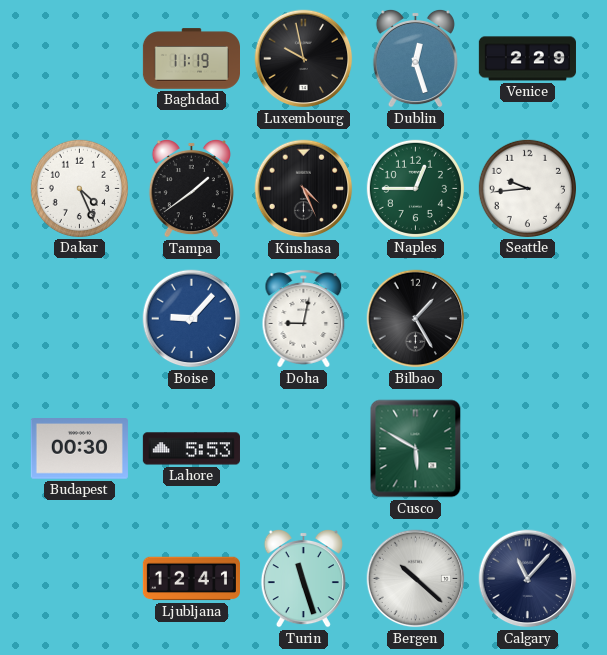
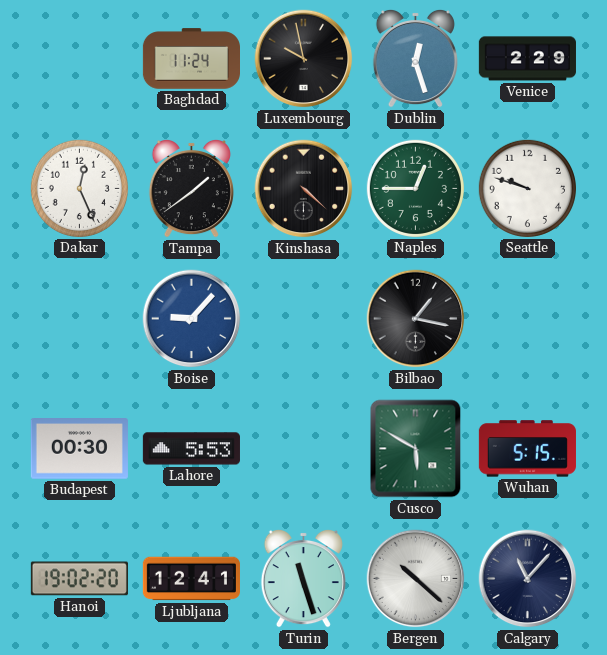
Baghdad: 11:19 -> 11:24
Dakar: 4:26 -> 12:26
Kinshasa: 4:26 -> 4:22
Seattle: 9:44 -> 9:48
Doha: 9:02 -> none
Bilbao: 1:25 -> 1:17
Wuhan: none -> 5:15
Hanoi: none -> 19:02
